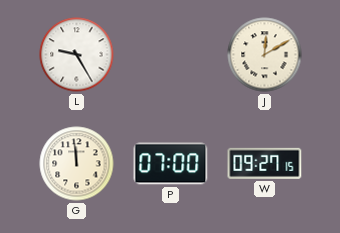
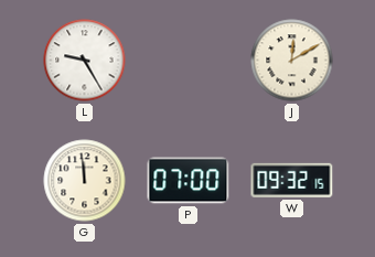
W: 09:27 -> 09:32
